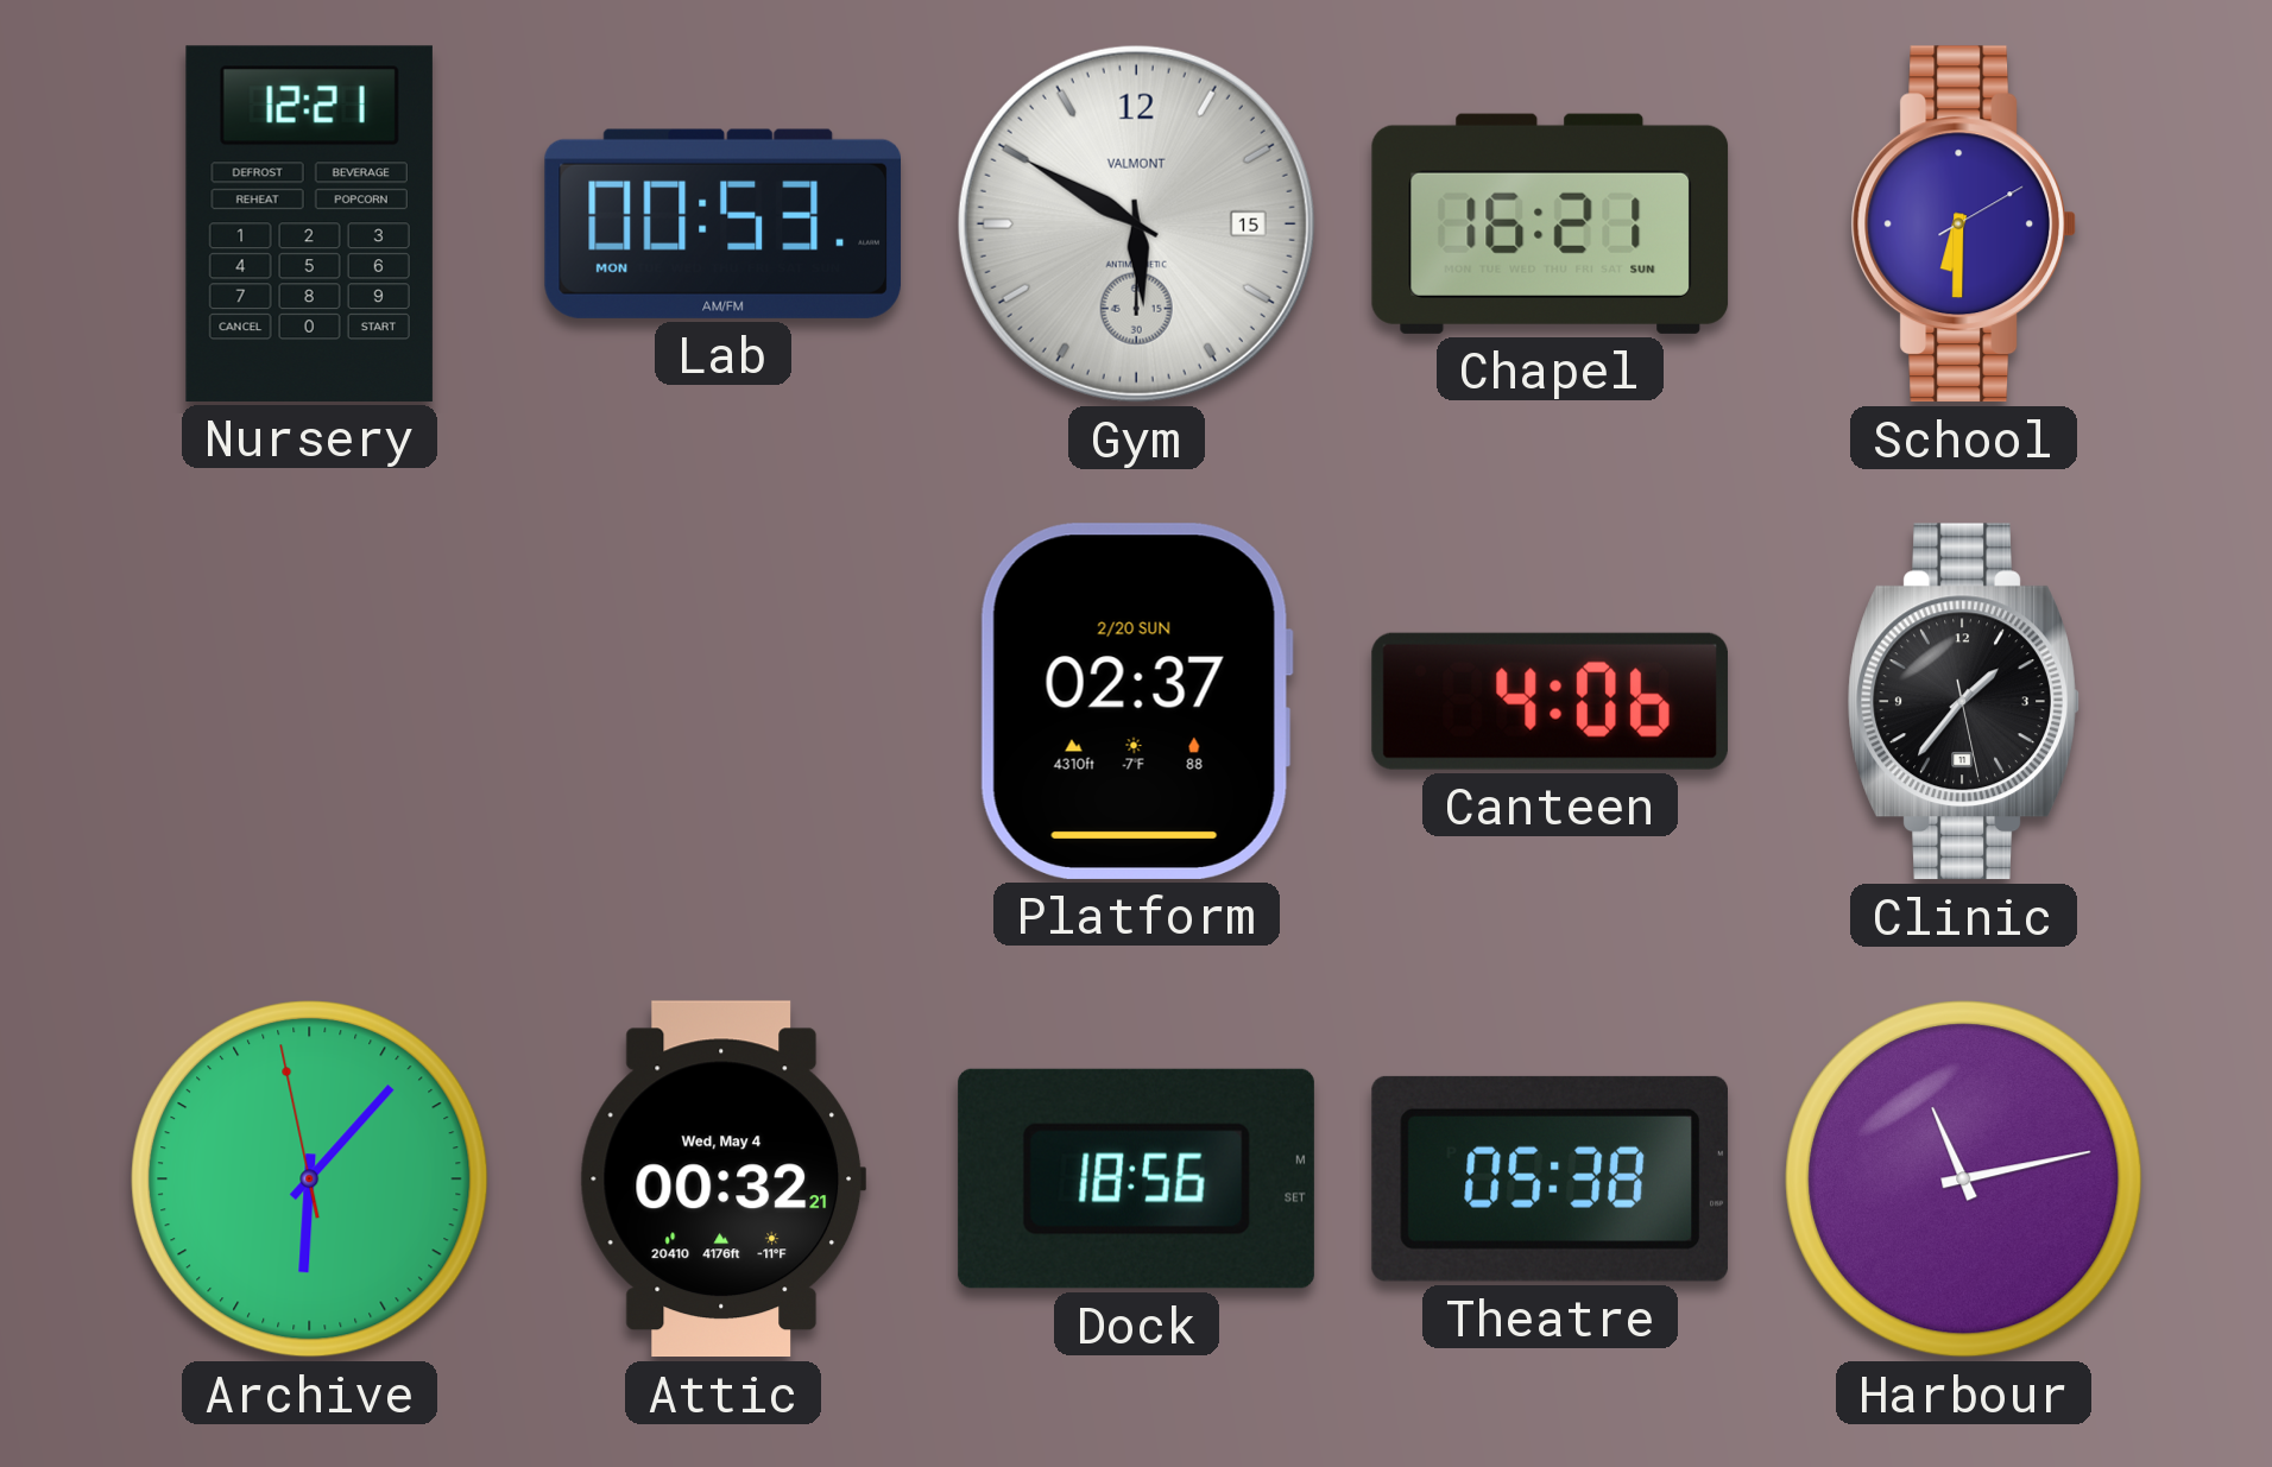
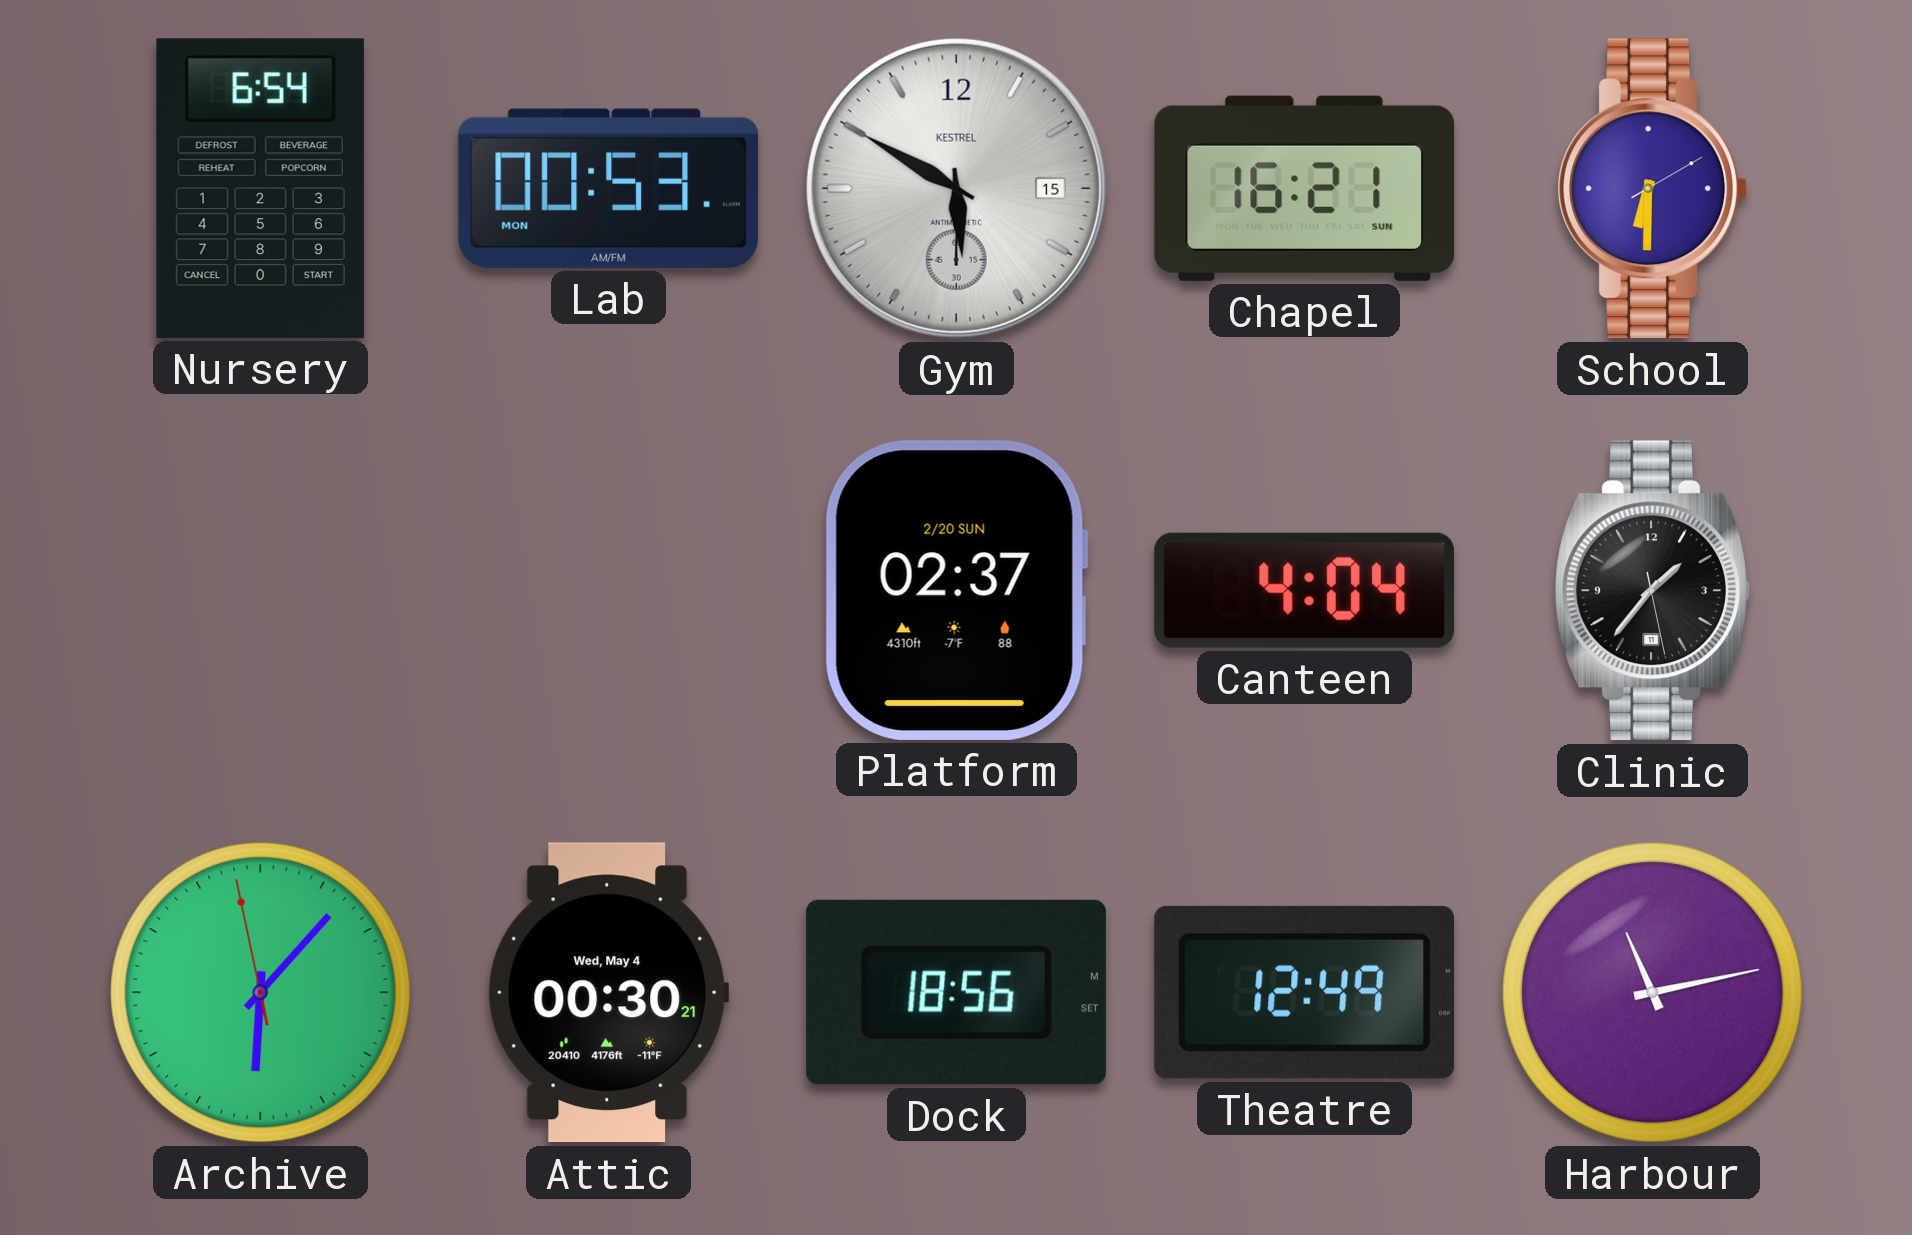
Nursery: 12:21 -> 6:54
Gym brand: VALMONT -> KESTREL
Canteen: 4:06 -> 4:04
Attic: 00:32 -> 00:30
Theatre: 05:38 -> 12:49
